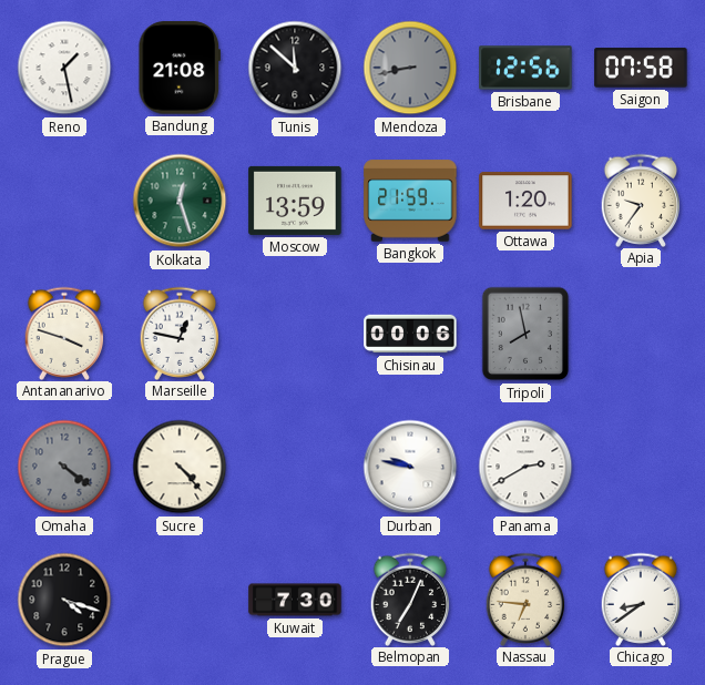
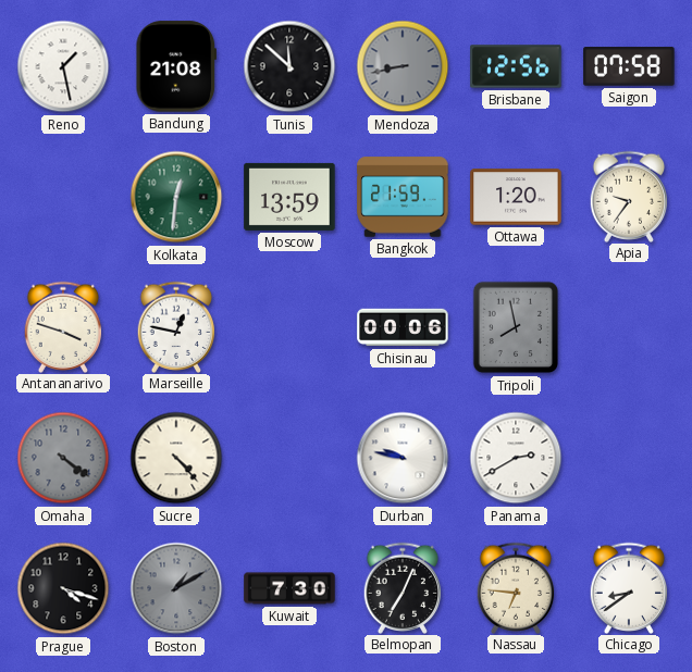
Kolkata: 12:27 -> 12:31
Boston: none -> 1:10
